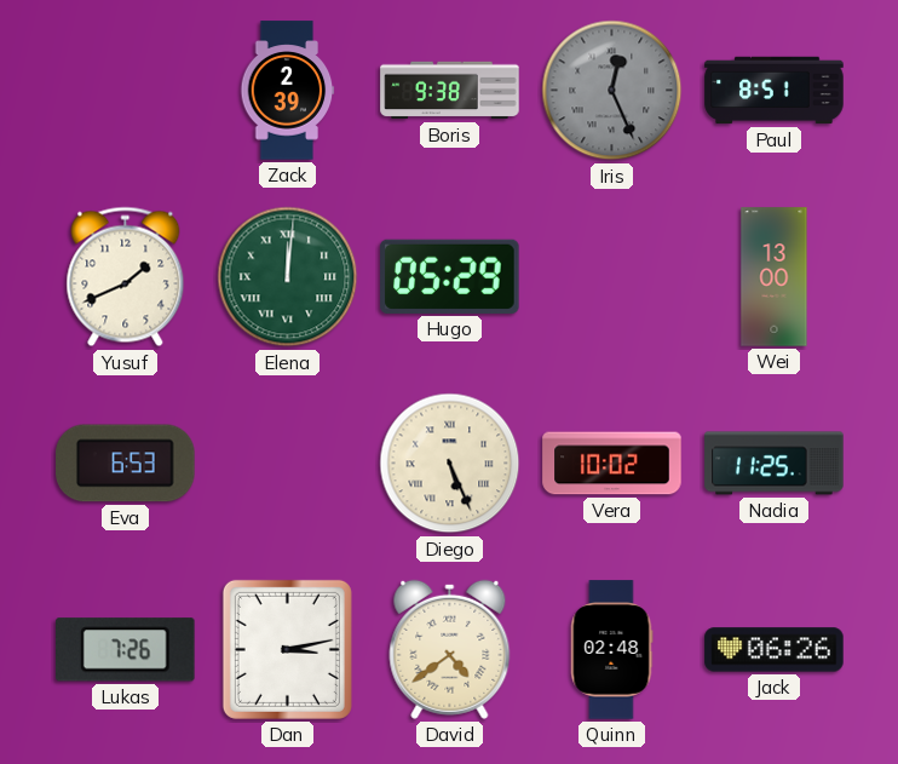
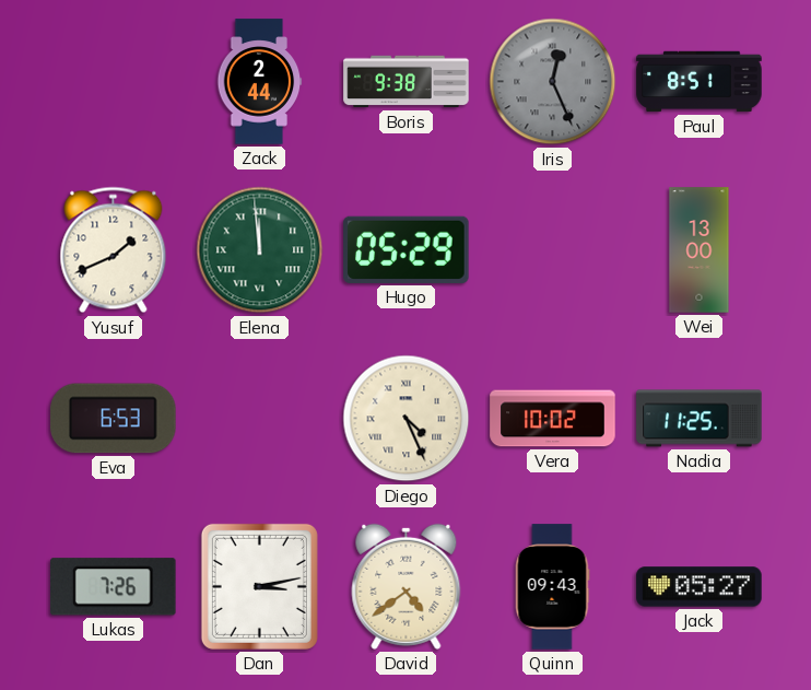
Zack: 2:39 -> 2:44
Elena: 12:01 -> 11:59
Diego: 5:26 -> 4:26
Quinn: 02:48 -> 09:43
Jack: 06:26 -> 05:27
